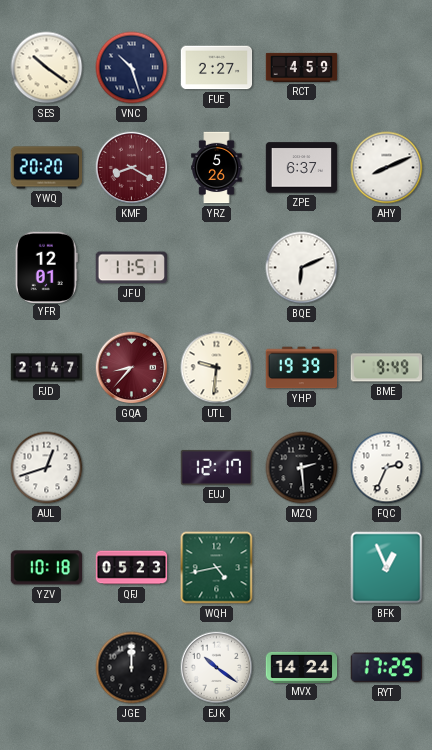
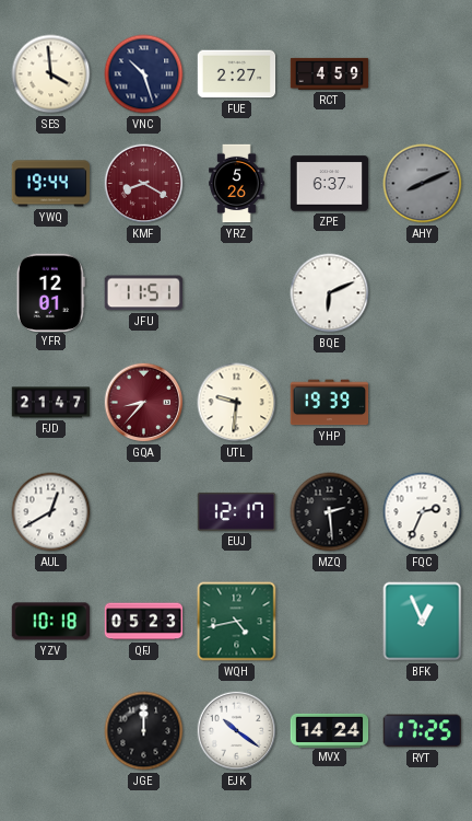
SES: 10:21 -> 3:59
YWQ: 20:20 -> 19:44
AHY dial: white -> grey
BME: 9:49 -> none
AUL: 12:42 -> 12:40
